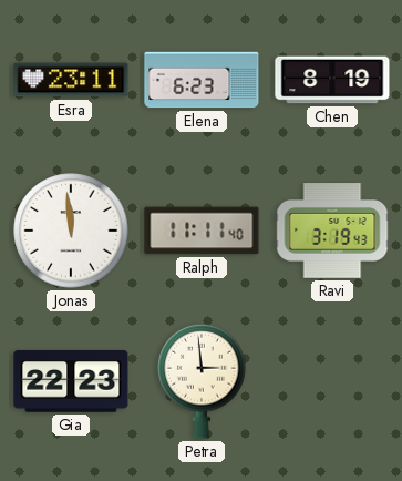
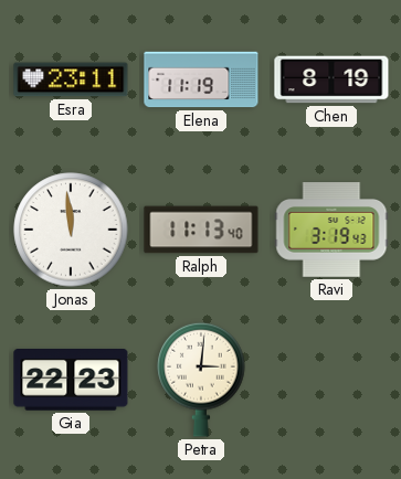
Elena: 6:23 -> 11:19
Ralph: 11:11 -> 11:13
Petra: 2:59 -> 3:01
